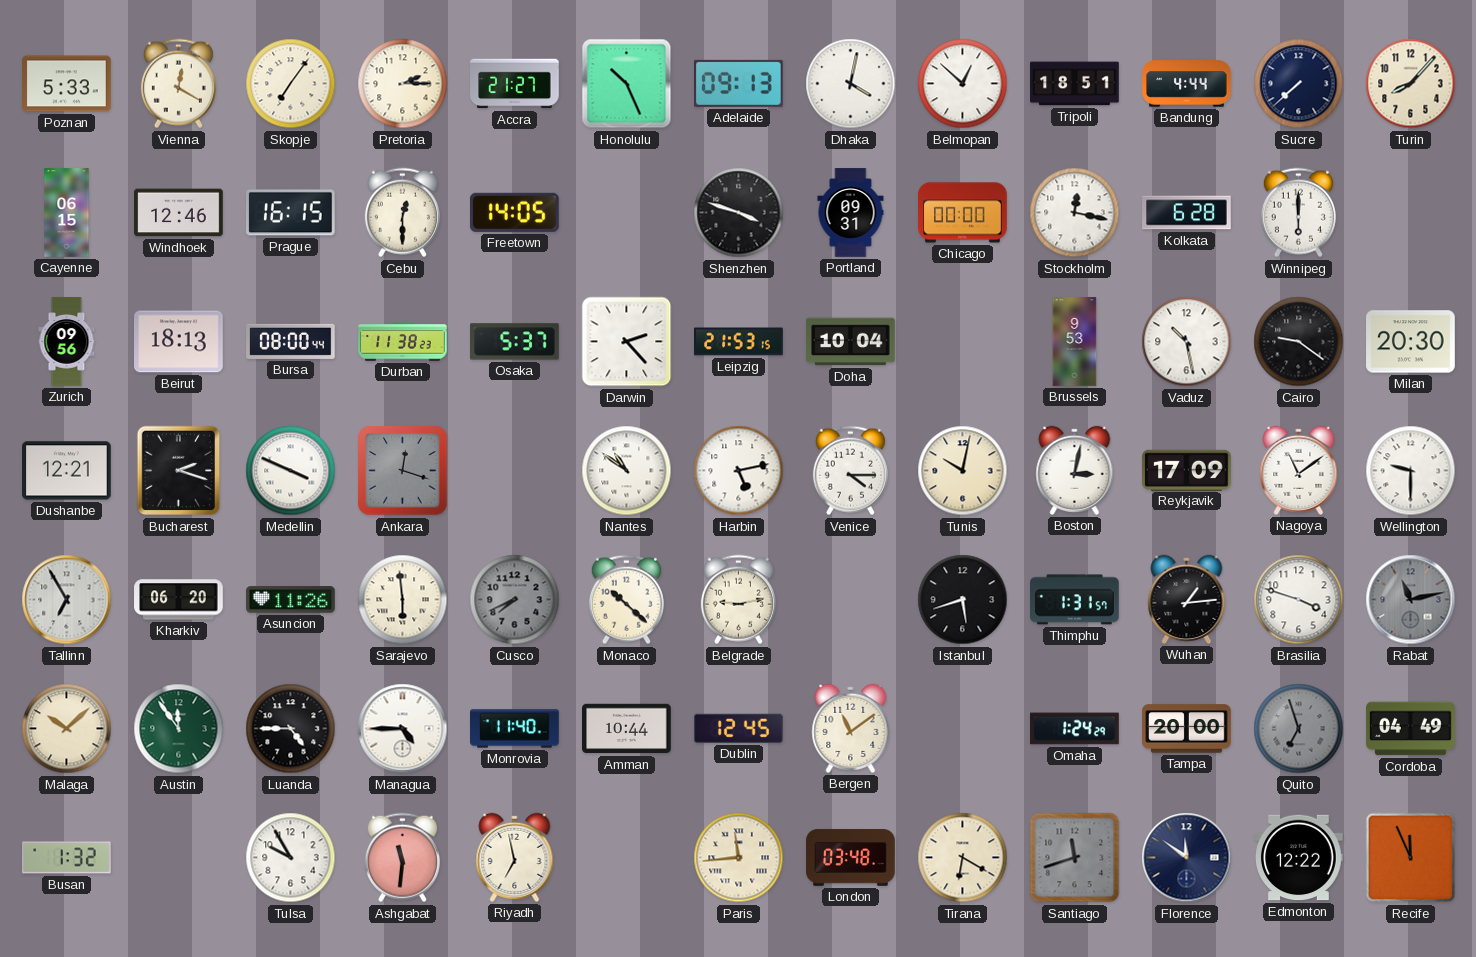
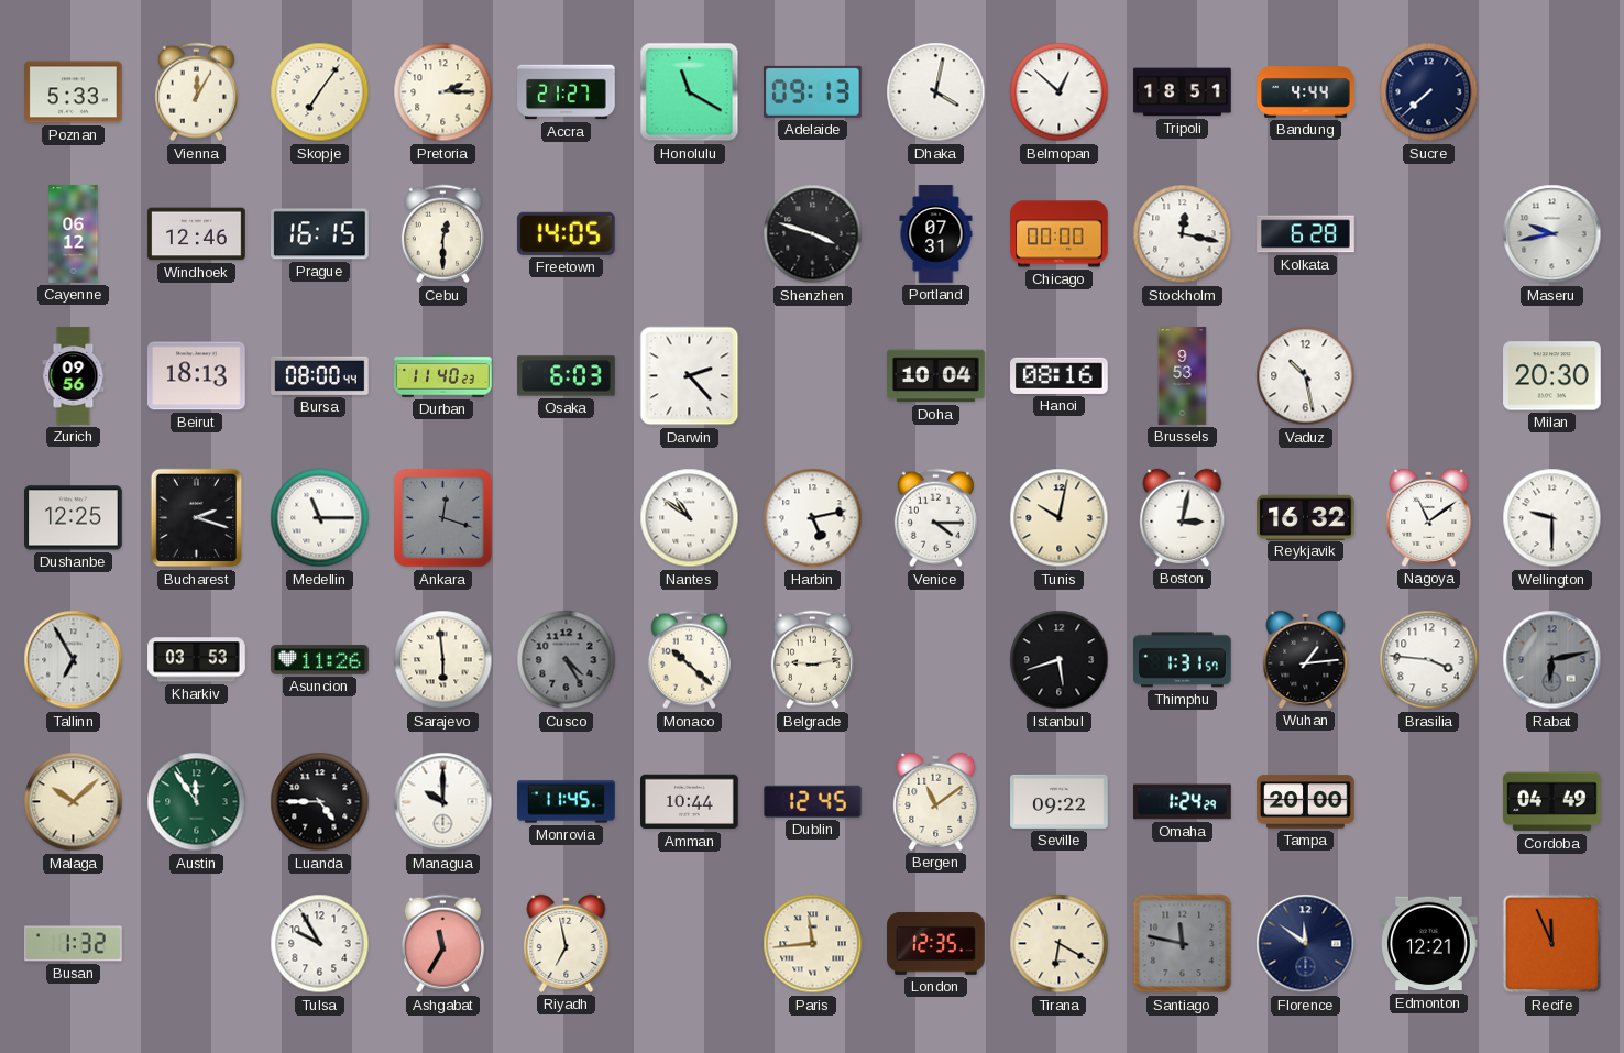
Vienna: 12:20 -> 12:05
Honolulu: 10:26 -> 11:20
Turin: 8:07 -> none
Cayenne: 06:15 -> 06:12
Portland: 09:31 -> 07:31
Winnipeg: 6:00 -> none
Maseru: none -> 9:43
Durban: 11:38 -> 11:40
Osaka: 5:37 -> 6:03
Leipzig: 21:53 -> none
Hanoi: none -> 08:16
Cairo: 9:21 -> none
Dushanbe: 12:21 -> 12:25
Medellin: 3:49 -> 11:15
Reykjavik: 17:09 -> 16:32
Kharkiv: 06:20 -> 03:53
Cusco: 7:41 -> 4:25
Brasilia: 3:48 -> 3:46
Rabat: 11:13 -> 6:13
Managua: 4:45 -> 10:00
Monrovia: 11:40 -> 11:45
Seville: none -> 09:22
Quito: 6:57 -> none
Ashgabat: 11:31 -> 11:35
London: 03:48 -> 12:35
Santiago: 11:42 -> 11:47
Edmonton: 12:22 -> 12:21
